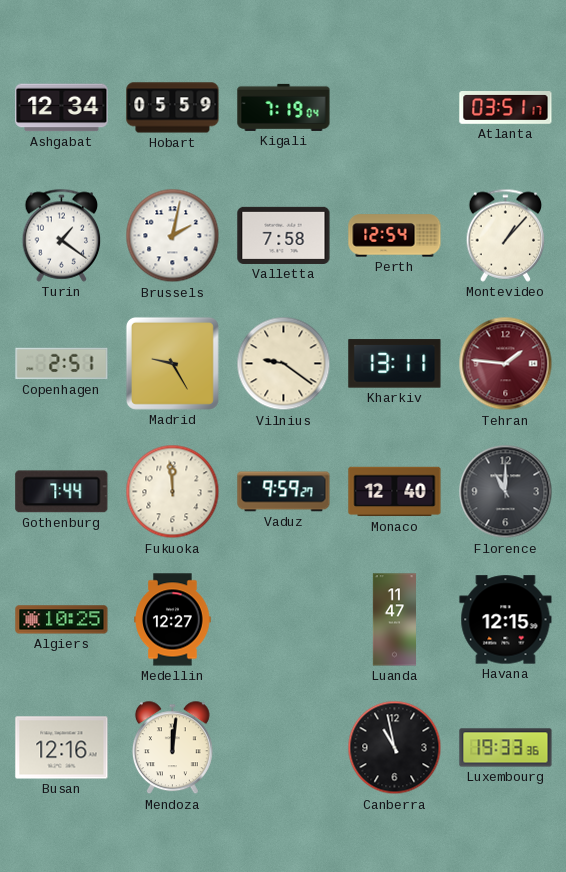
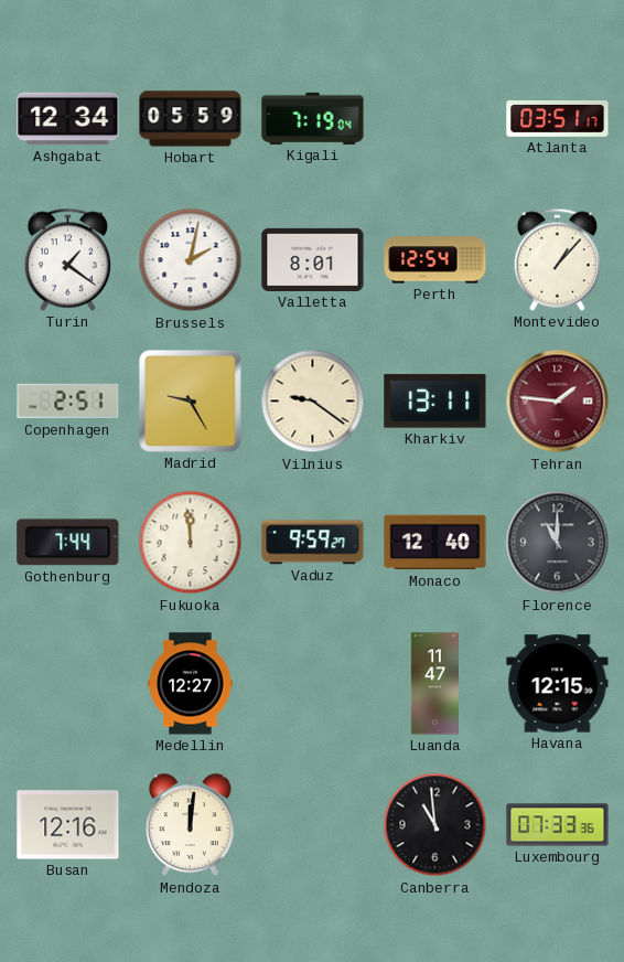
Valletta: 7:58 -> 8:01
Algiers: 10:25 -> none
Canberra: 10:58 -> 10:59
Luxembourg: 19:33 -> 07:33
